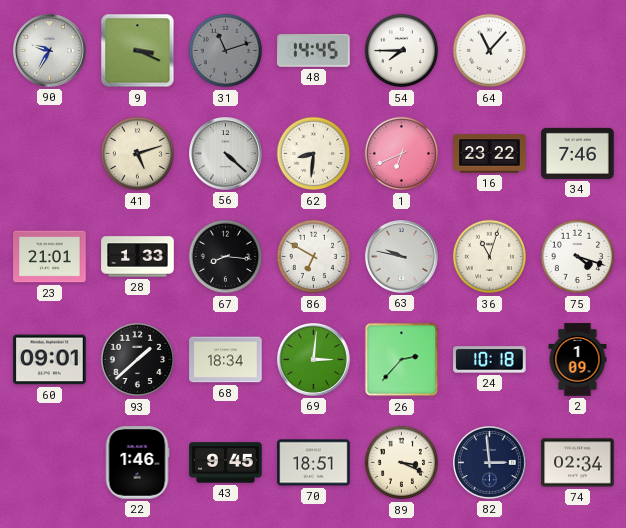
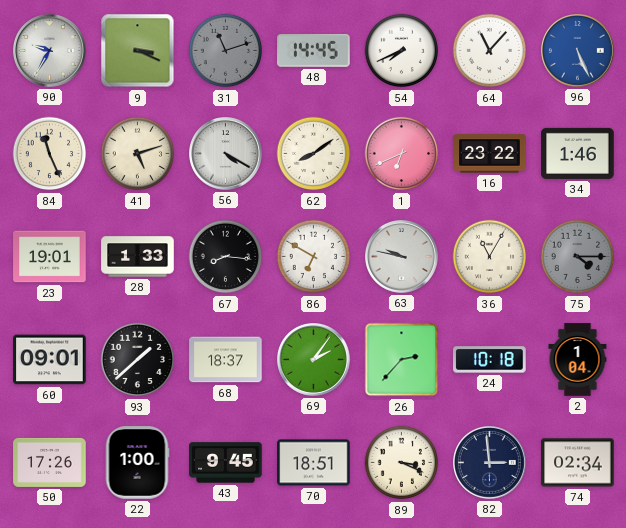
54: 7:45 -> 7:41
96: none -> 5:26
84: none -> 11:26
56: 4:22 -> 4:20
62: 8:31 -> 8:09
34: 7:46 -> 1:46
23: 21:01 -> 19:01
36: 11:03 -> 11:05
75: 4:18 -> 4:15
75 dial: white -> grey
68: 18:34 -> 18:37
69: 3:01 -> 2:06
2: 1:09 -> 1:04
50: none -> 17:26
22: 1:46 -> 1:00
